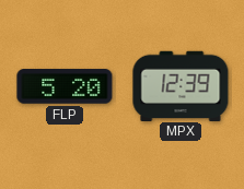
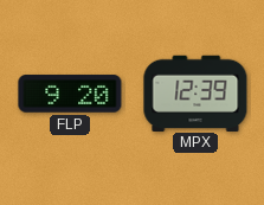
FLP: 5:20 -> 9:20
